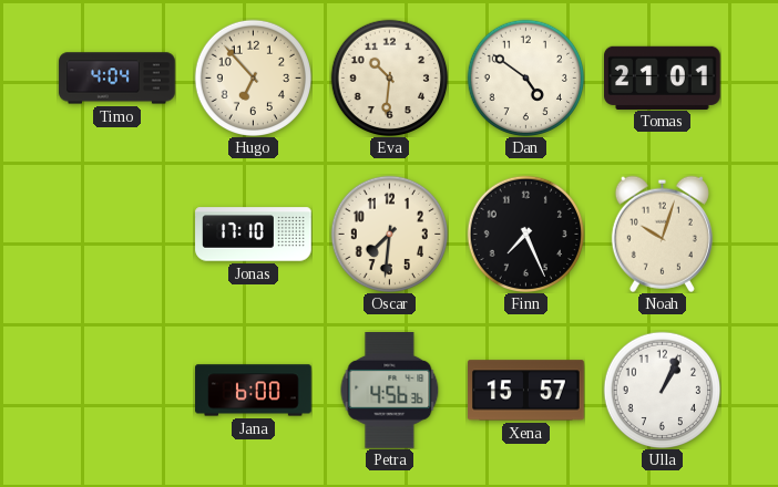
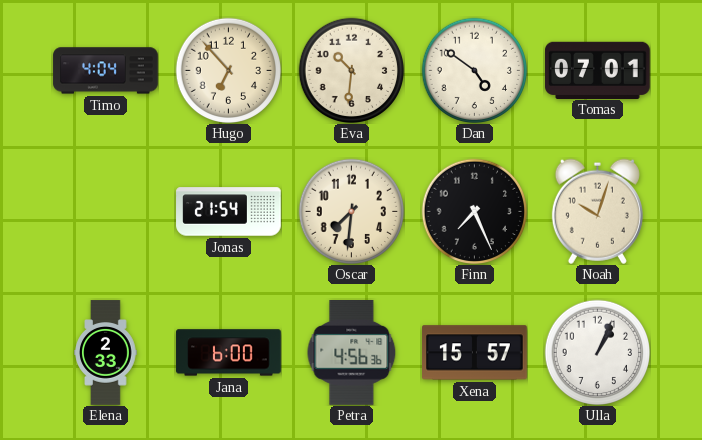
Tomas: 21:01 -> 07:01
Jonas: 17:10 -> 21:54
Elena: none -> 2:33
